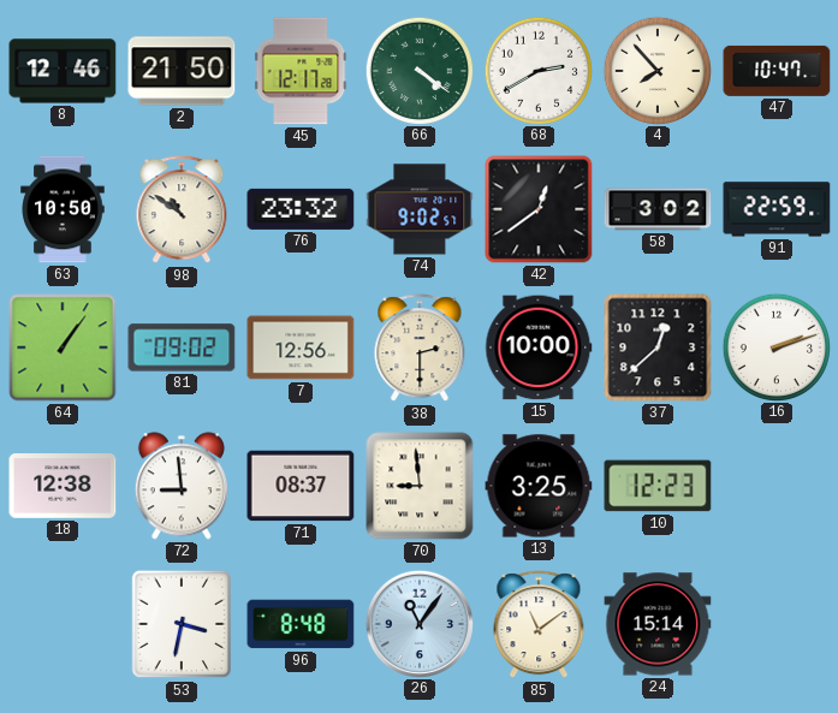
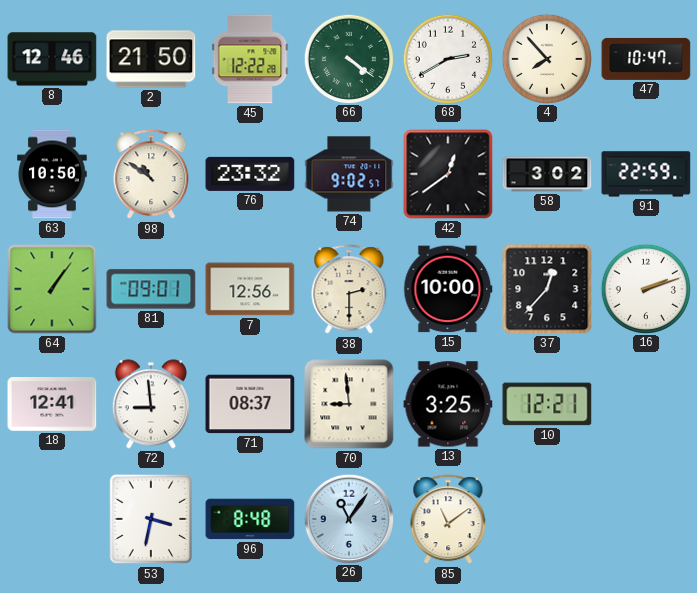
45: 12:17 -> 12:22
81: 09:02 -> 09:01
37: 12:38 -> 12:37
18: 12:38 -> 12:41
10: 12:23 -> 12:21
24: 15:14 -> none
